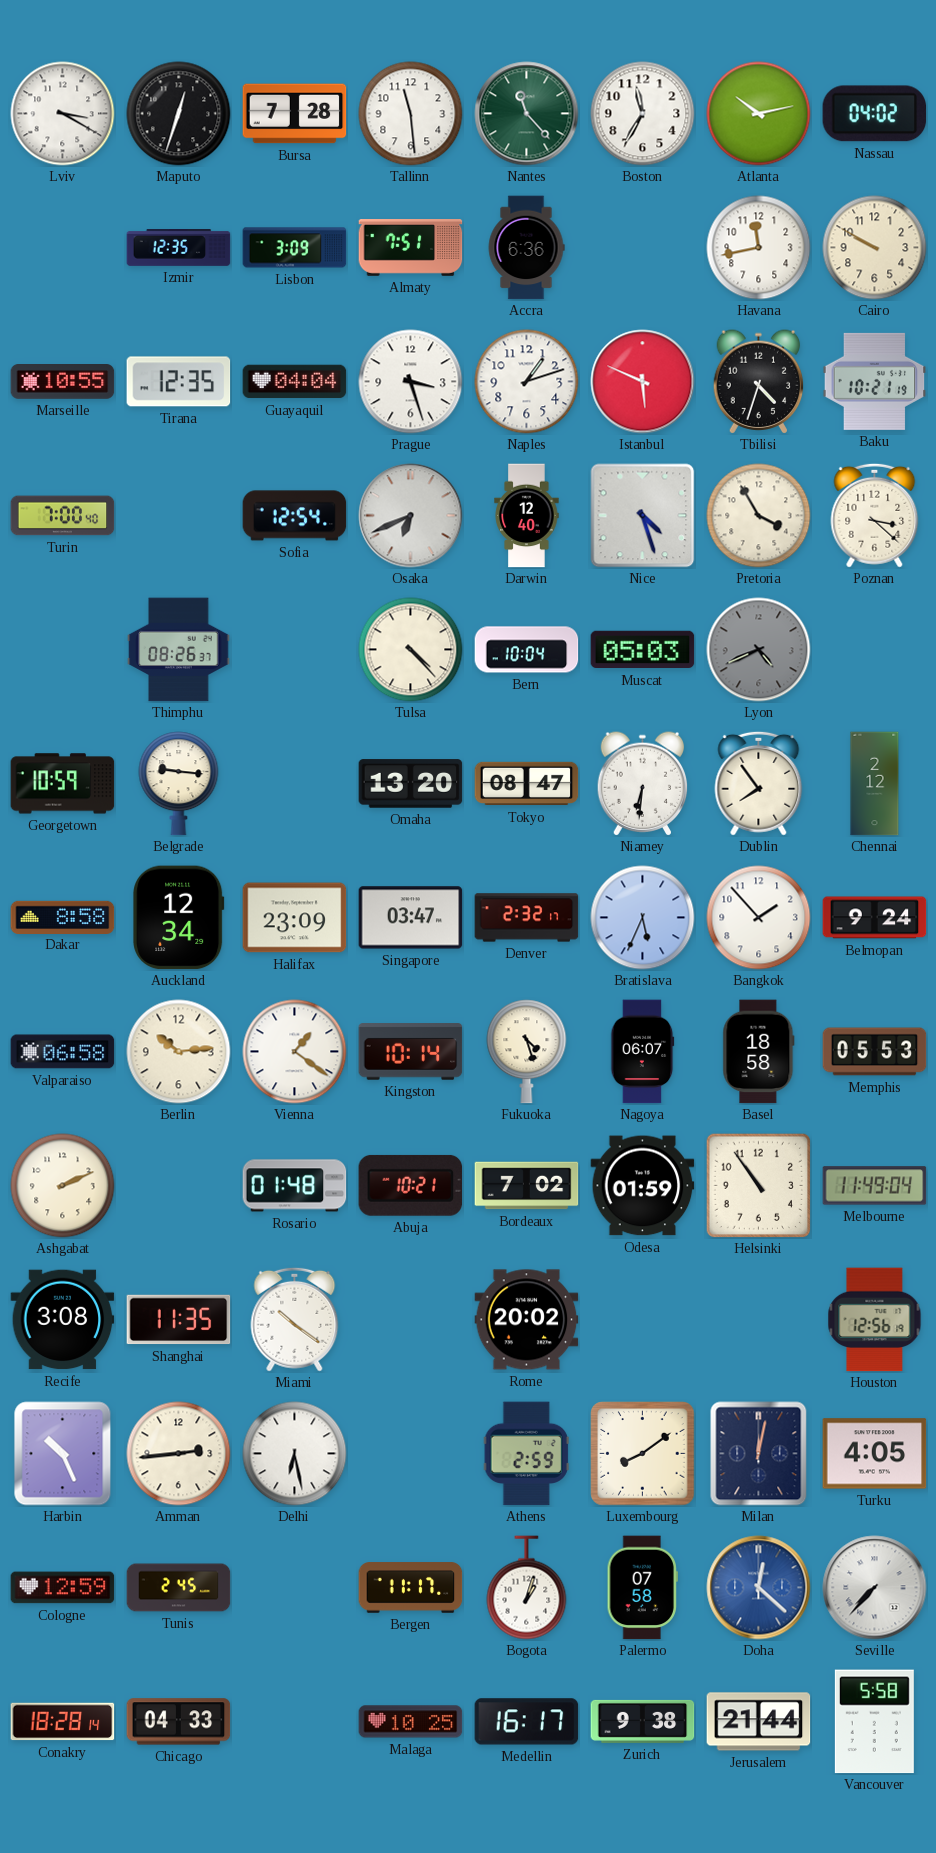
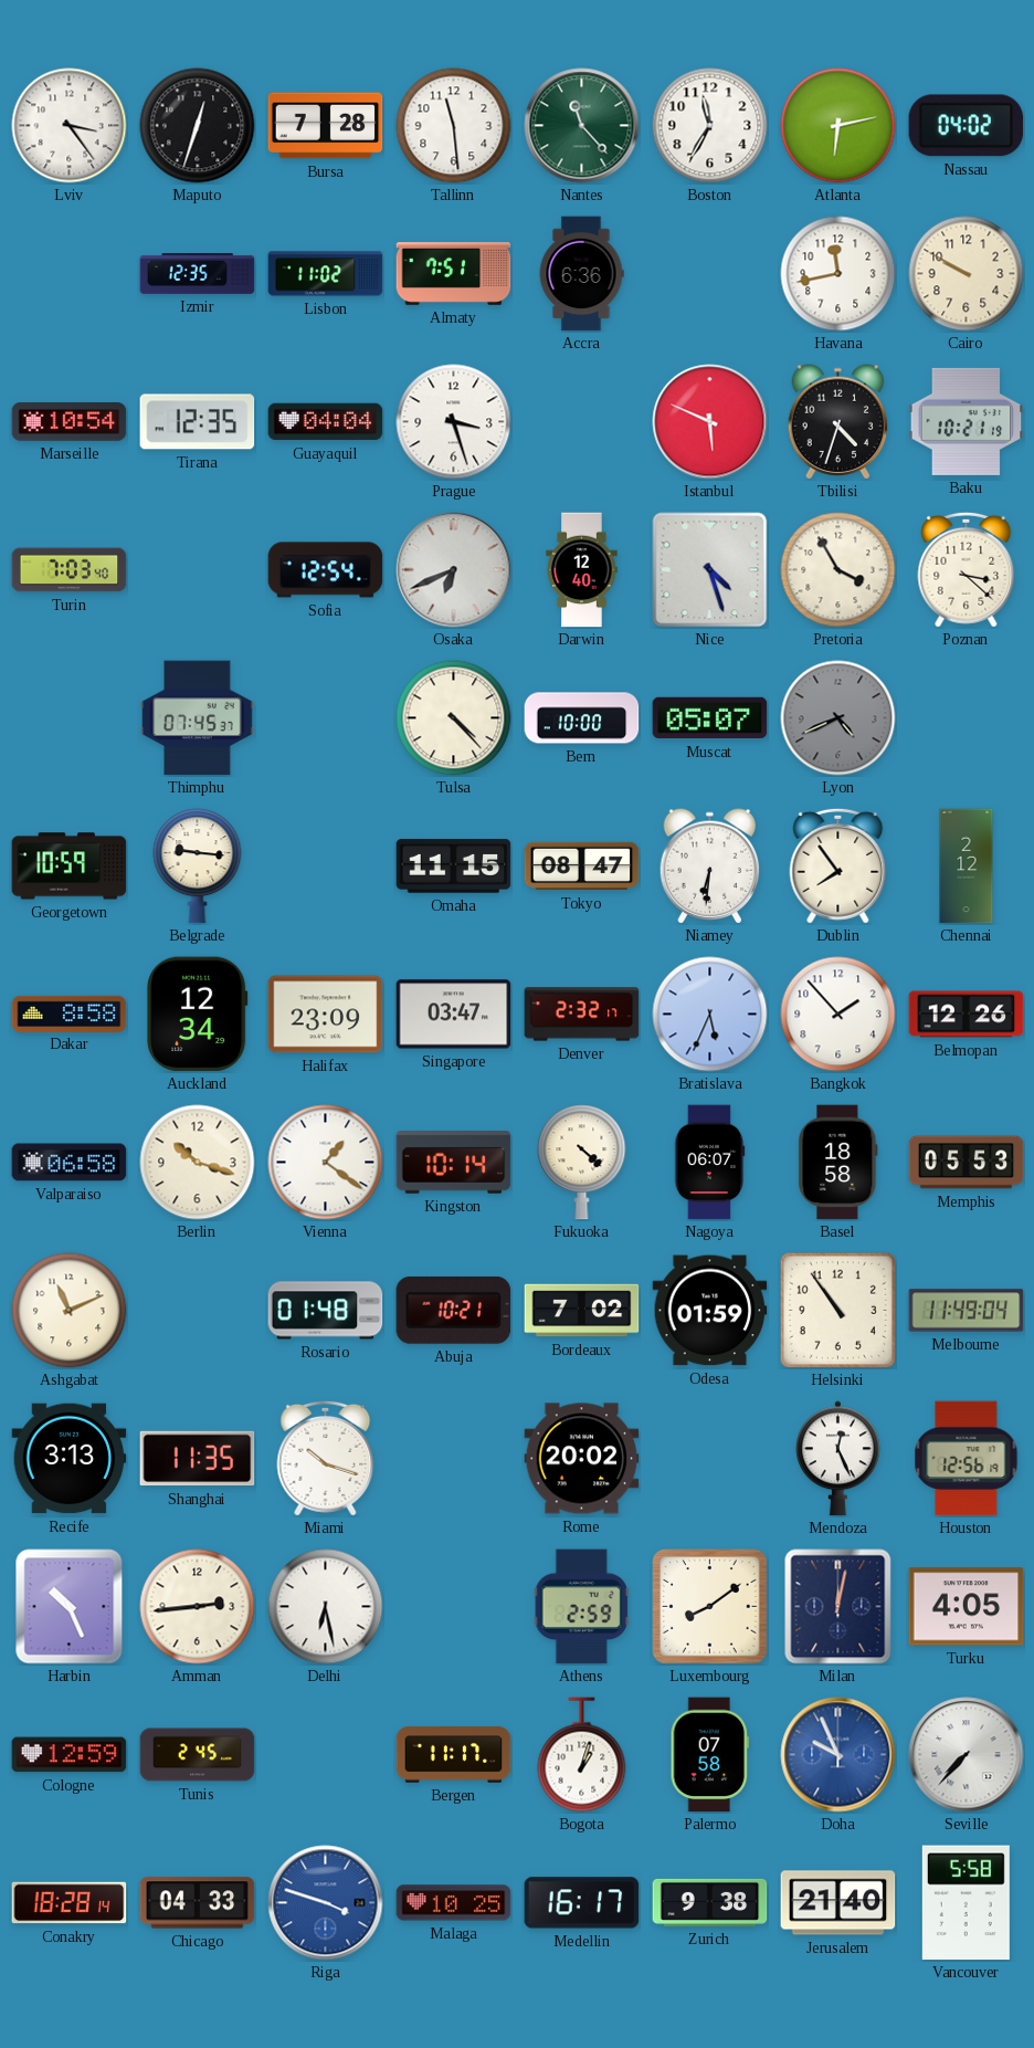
Lviv: 3:20 -> 3:24
Atlanta: 10:13 -> 6:13
Lisbon: 3:09 -> 11:02
Marseille: 10:55 -> 10:54
Naples: 1:12 -> none
Turin: 7:00 -> 7:03
Thimphu: 08:26 -> 07:45
Bern: 10:04 -> 10:00
Muscat: 05:03 -> 05:07
Omaha: 13:20 -> 11:15
Belmopan: 9:24 -> 12:26
Berlin: 10:14 -> 10:18
Fukuoka: 4:27 -> 4:22
Ashgabat: 2:11 -> 11:11
Recife: 3:08 -> 3:13
Miami: 10:21 -> 10:18
Mendoza: none -> 12:26
Doha: 12:22 -> 9:56
Riga: none -> 3:48
Jerusalem: 21:44 -> 21:40
